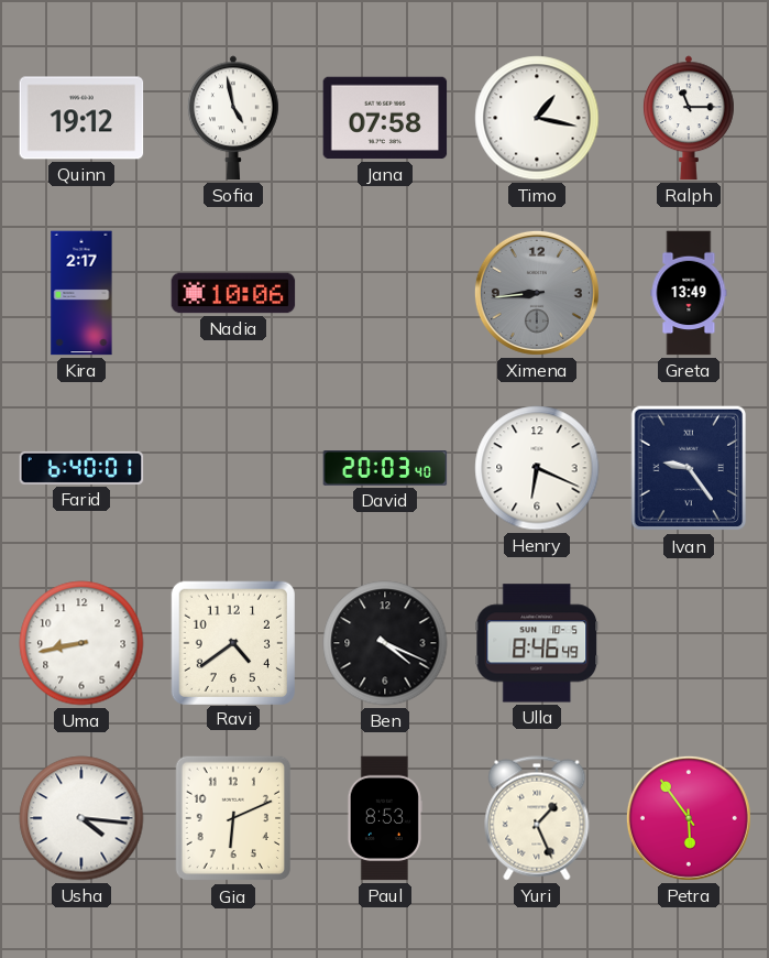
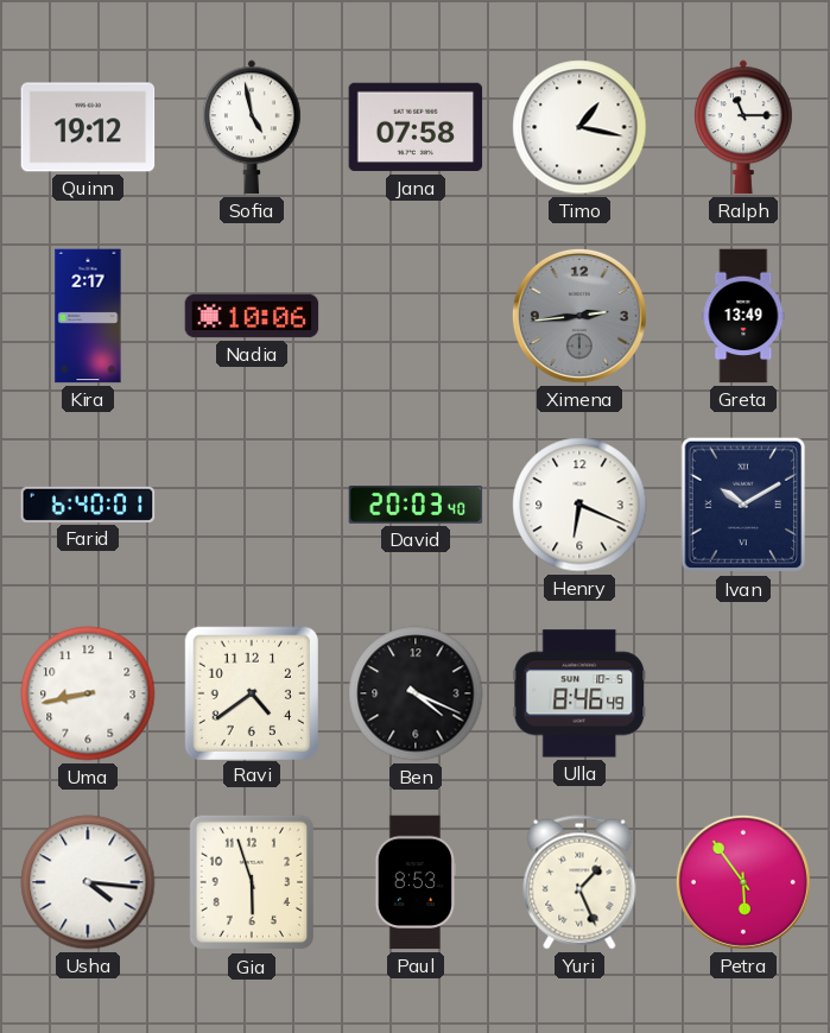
Ximena: 8:44 -> 2:44
Ivan: 9:24 -> 10:10
Gia: 6:11 -> 5:57
